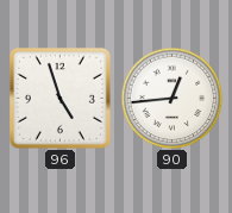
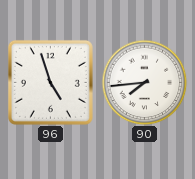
90: 12:44 -> 7:44
